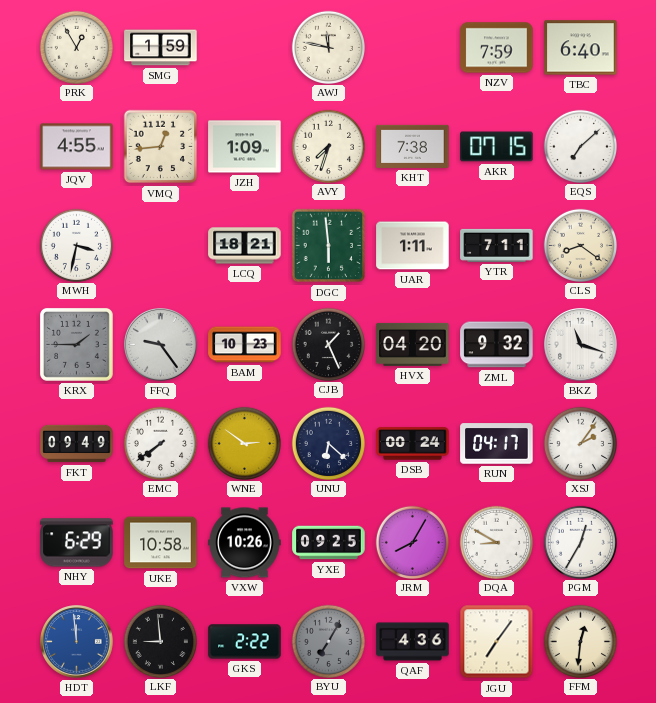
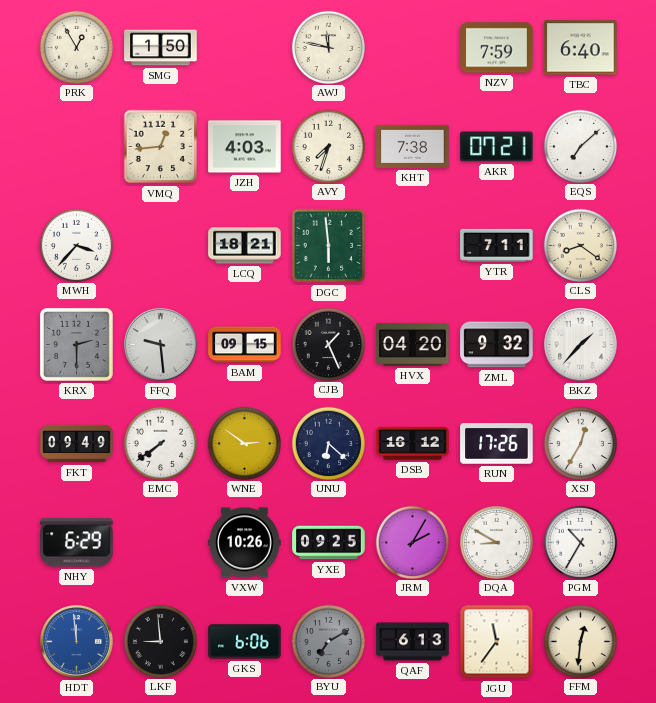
SMG: 1:59 -> 1:50
JQV: 4:55 -> none
JZH: 1:09 -> 4:03
AKR: 07:15 -> 07:21
MWH: 3:32 -> 3:37
UAR: 1:11 -> none
KRX: 1:45 -> 2:30
FFQ: 9:24 -> 9:29
BAM: 10:23 -> 09:15
BKZ: 11:18 -> 1:37
DSB: 00:24 -> 16:12
RUN: 04:17 -> 17:26
XSJ: 2:06 -> 12:35
UKE: 10:58 -> none
JRM: 8:05 -> 2:05
PGM: 12:35 -> 10:35
GKS: 2:22 -> 6:06
BYU: 7:05 -> 7:10
QAF: 4:36 -> 6:13
JGU: 7:06 -> 11:36
